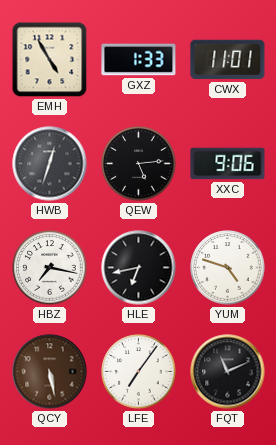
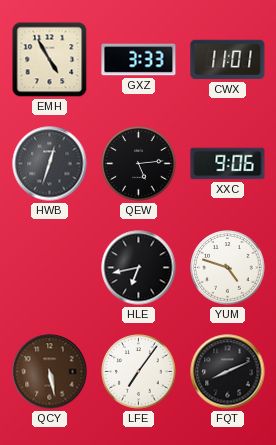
GXZ: 1:33 -> 3:33
HBZ: 7:17 -> none
FQT: 11:11 -> 8:11
